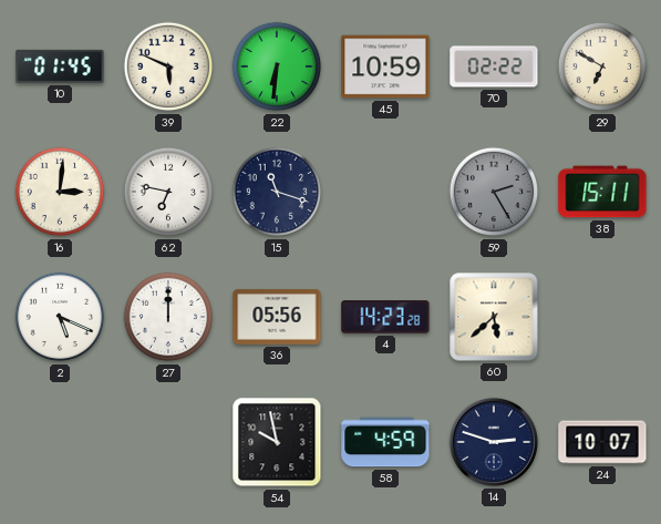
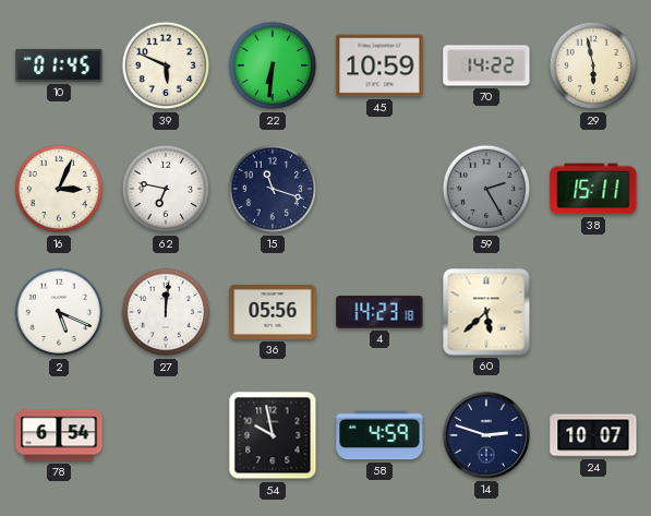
70: 02:22 -> 14:22
29: 6:50 -> 5:58
16: 3:01 -> 3:04
27: 12:00 -> 12:01
4: 14:23:28 -> 14:23:18
78: none -> 6:54
